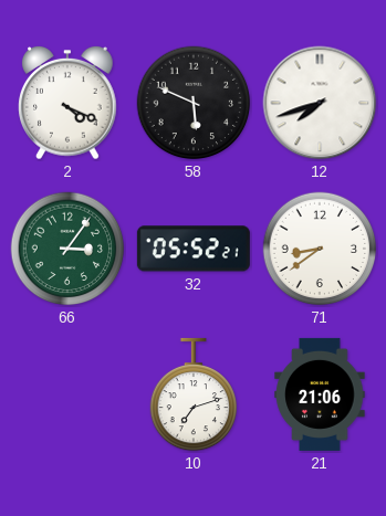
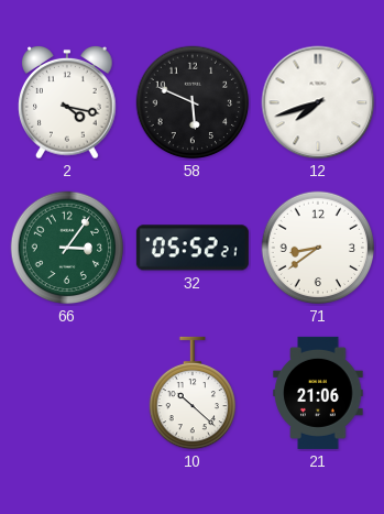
2: 4:19 -> 4:17
10: 7:12 -> 10:22
